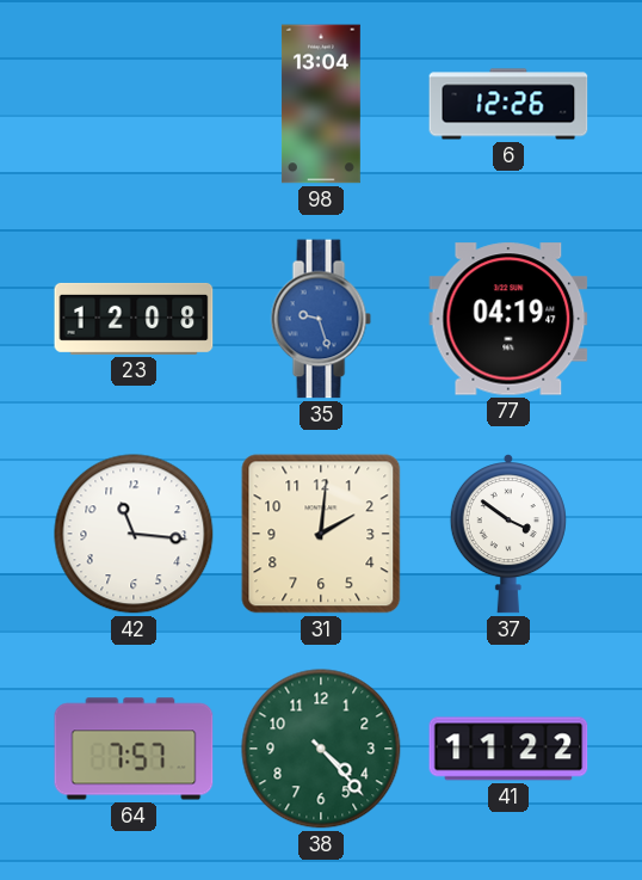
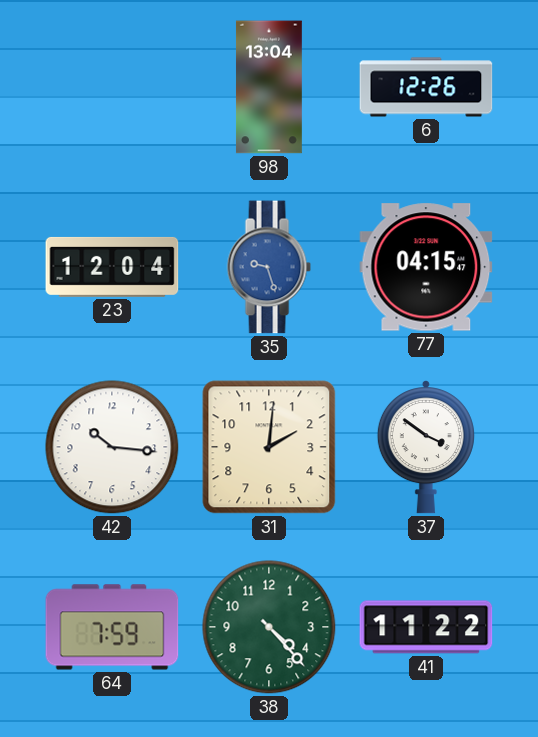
23: 12:08 -> 12:04
77: 04:19 -> 04:15
42: 11:16 -> 10:16
64: 7:57 -> 7:59
